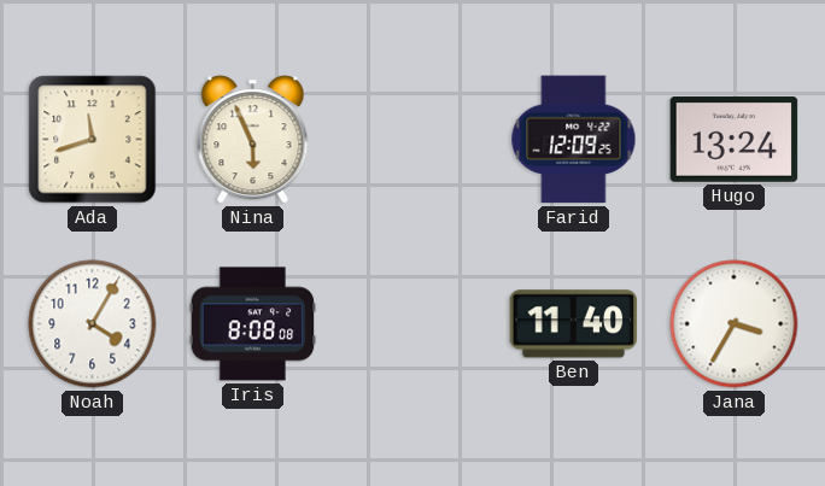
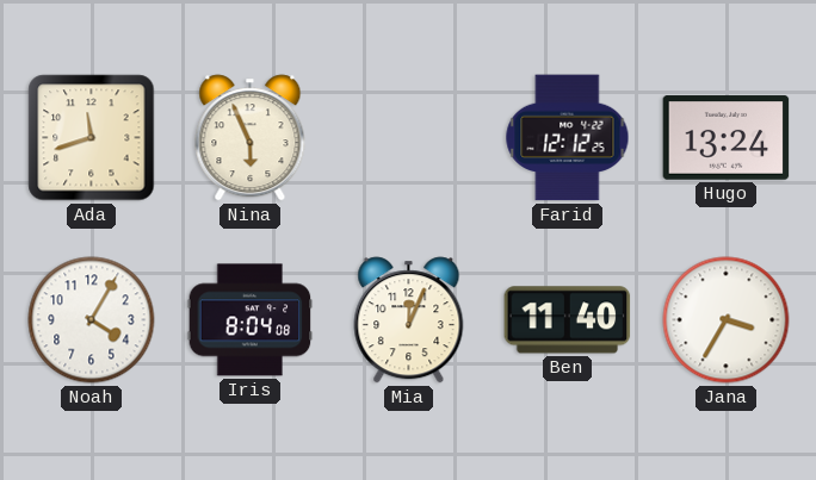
Farid: 12:09 -> 12:12
Iris: 8:08 -> 8:04
Mia: none -> 12:04
